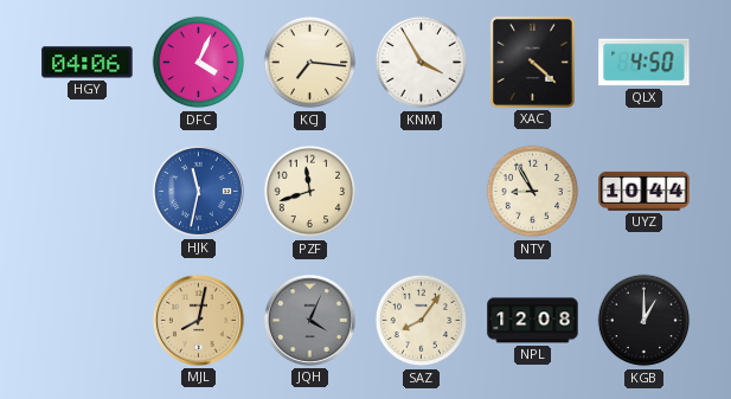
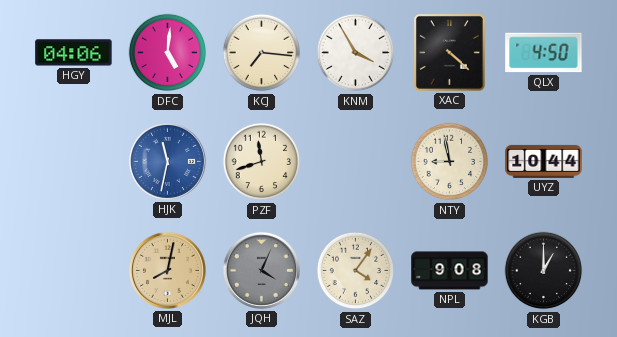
DFC: 4:04 -> 5:01
NTY: 8:55 -> 8:58
SAZ: 8:06 -> 4:06
NPL: 12:08 -> 9:08
